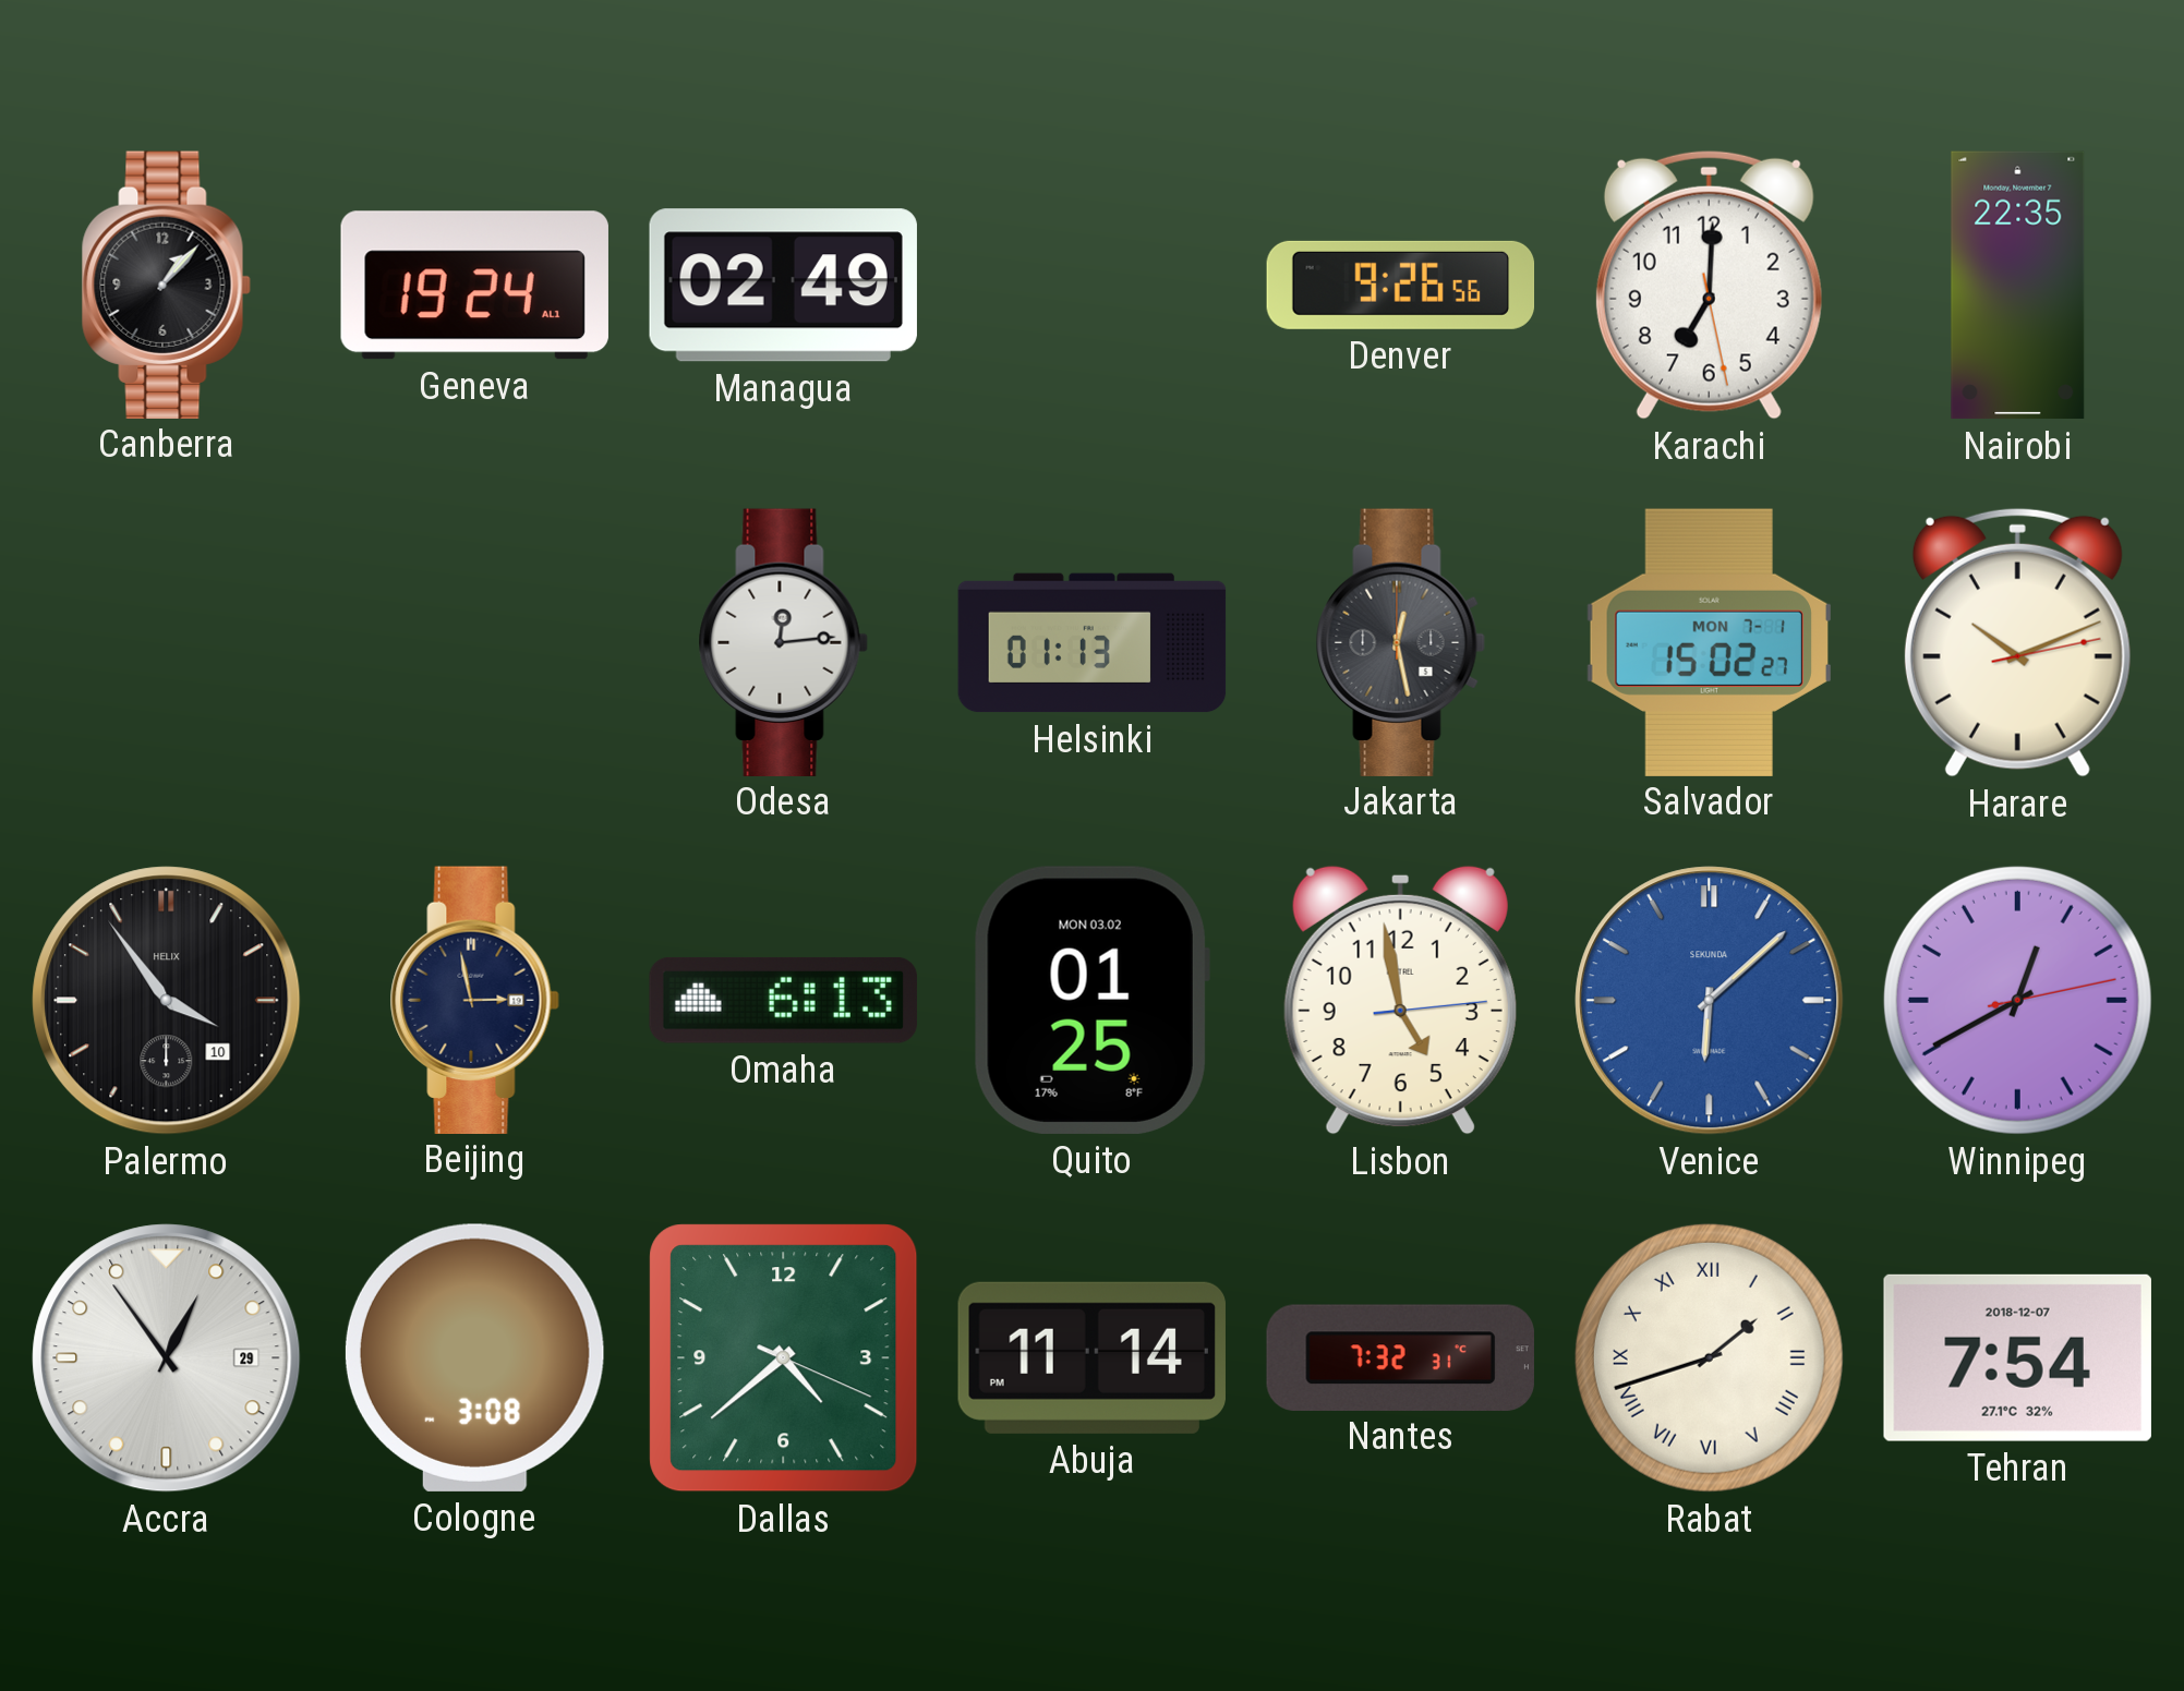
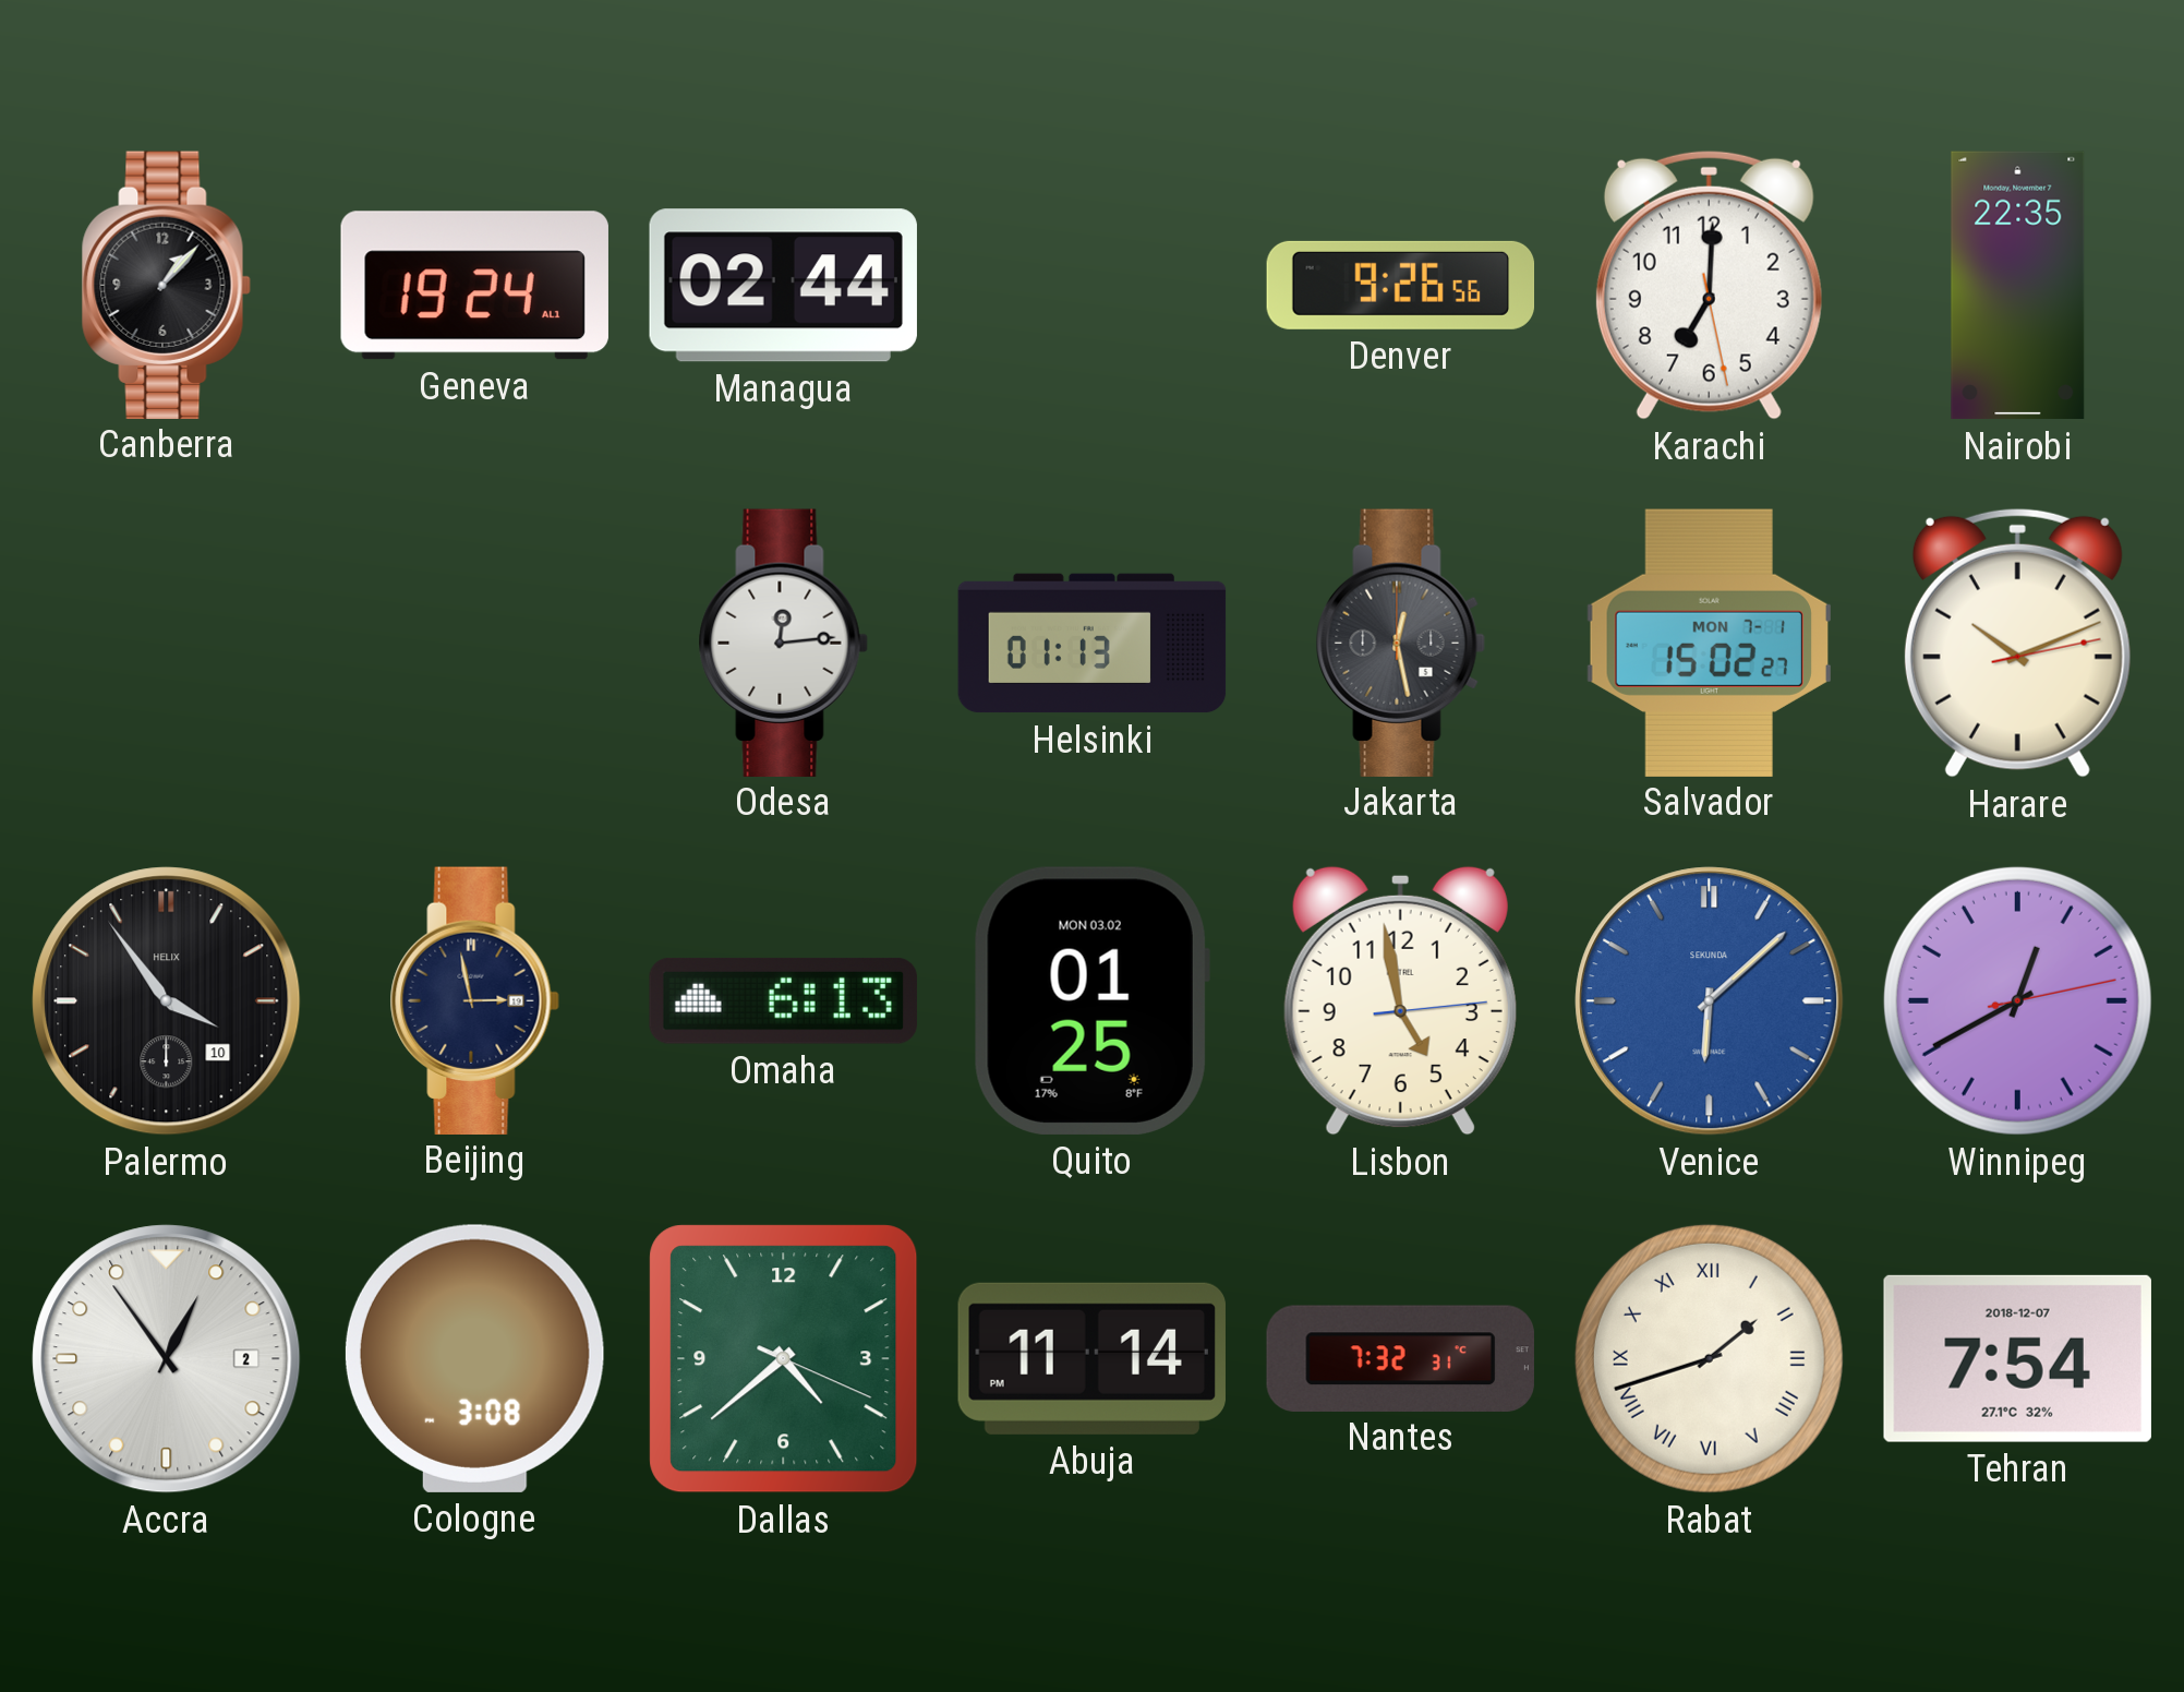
Managua: 02:49 -> 02:44
Accra date: 29 -> 2
